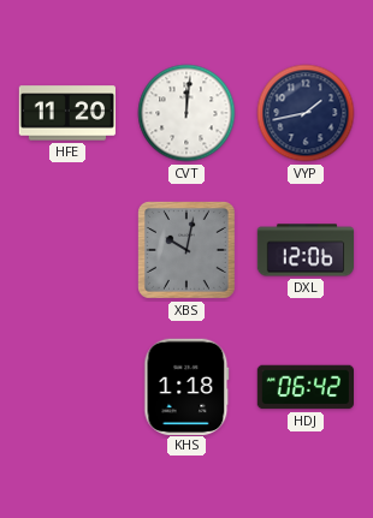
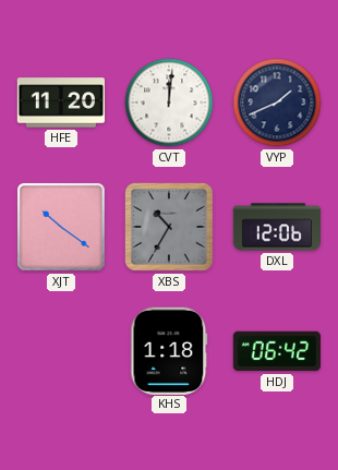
VYP: 1:43 -> 1:41
XJT: none -> 10:21
XBS: 10:02 -> 10:35
